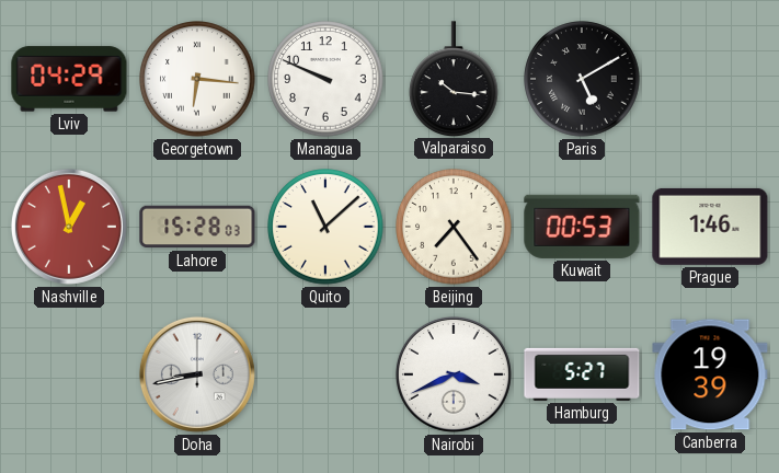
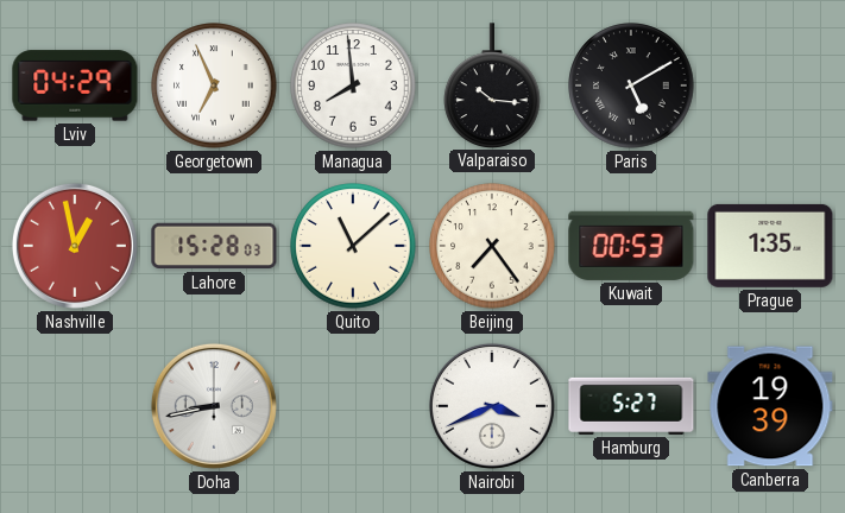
Georgetown: 6:16 -> 6:56
Managua: 9:49 -> 7:59
Prague: 1:46 -> 1:35
